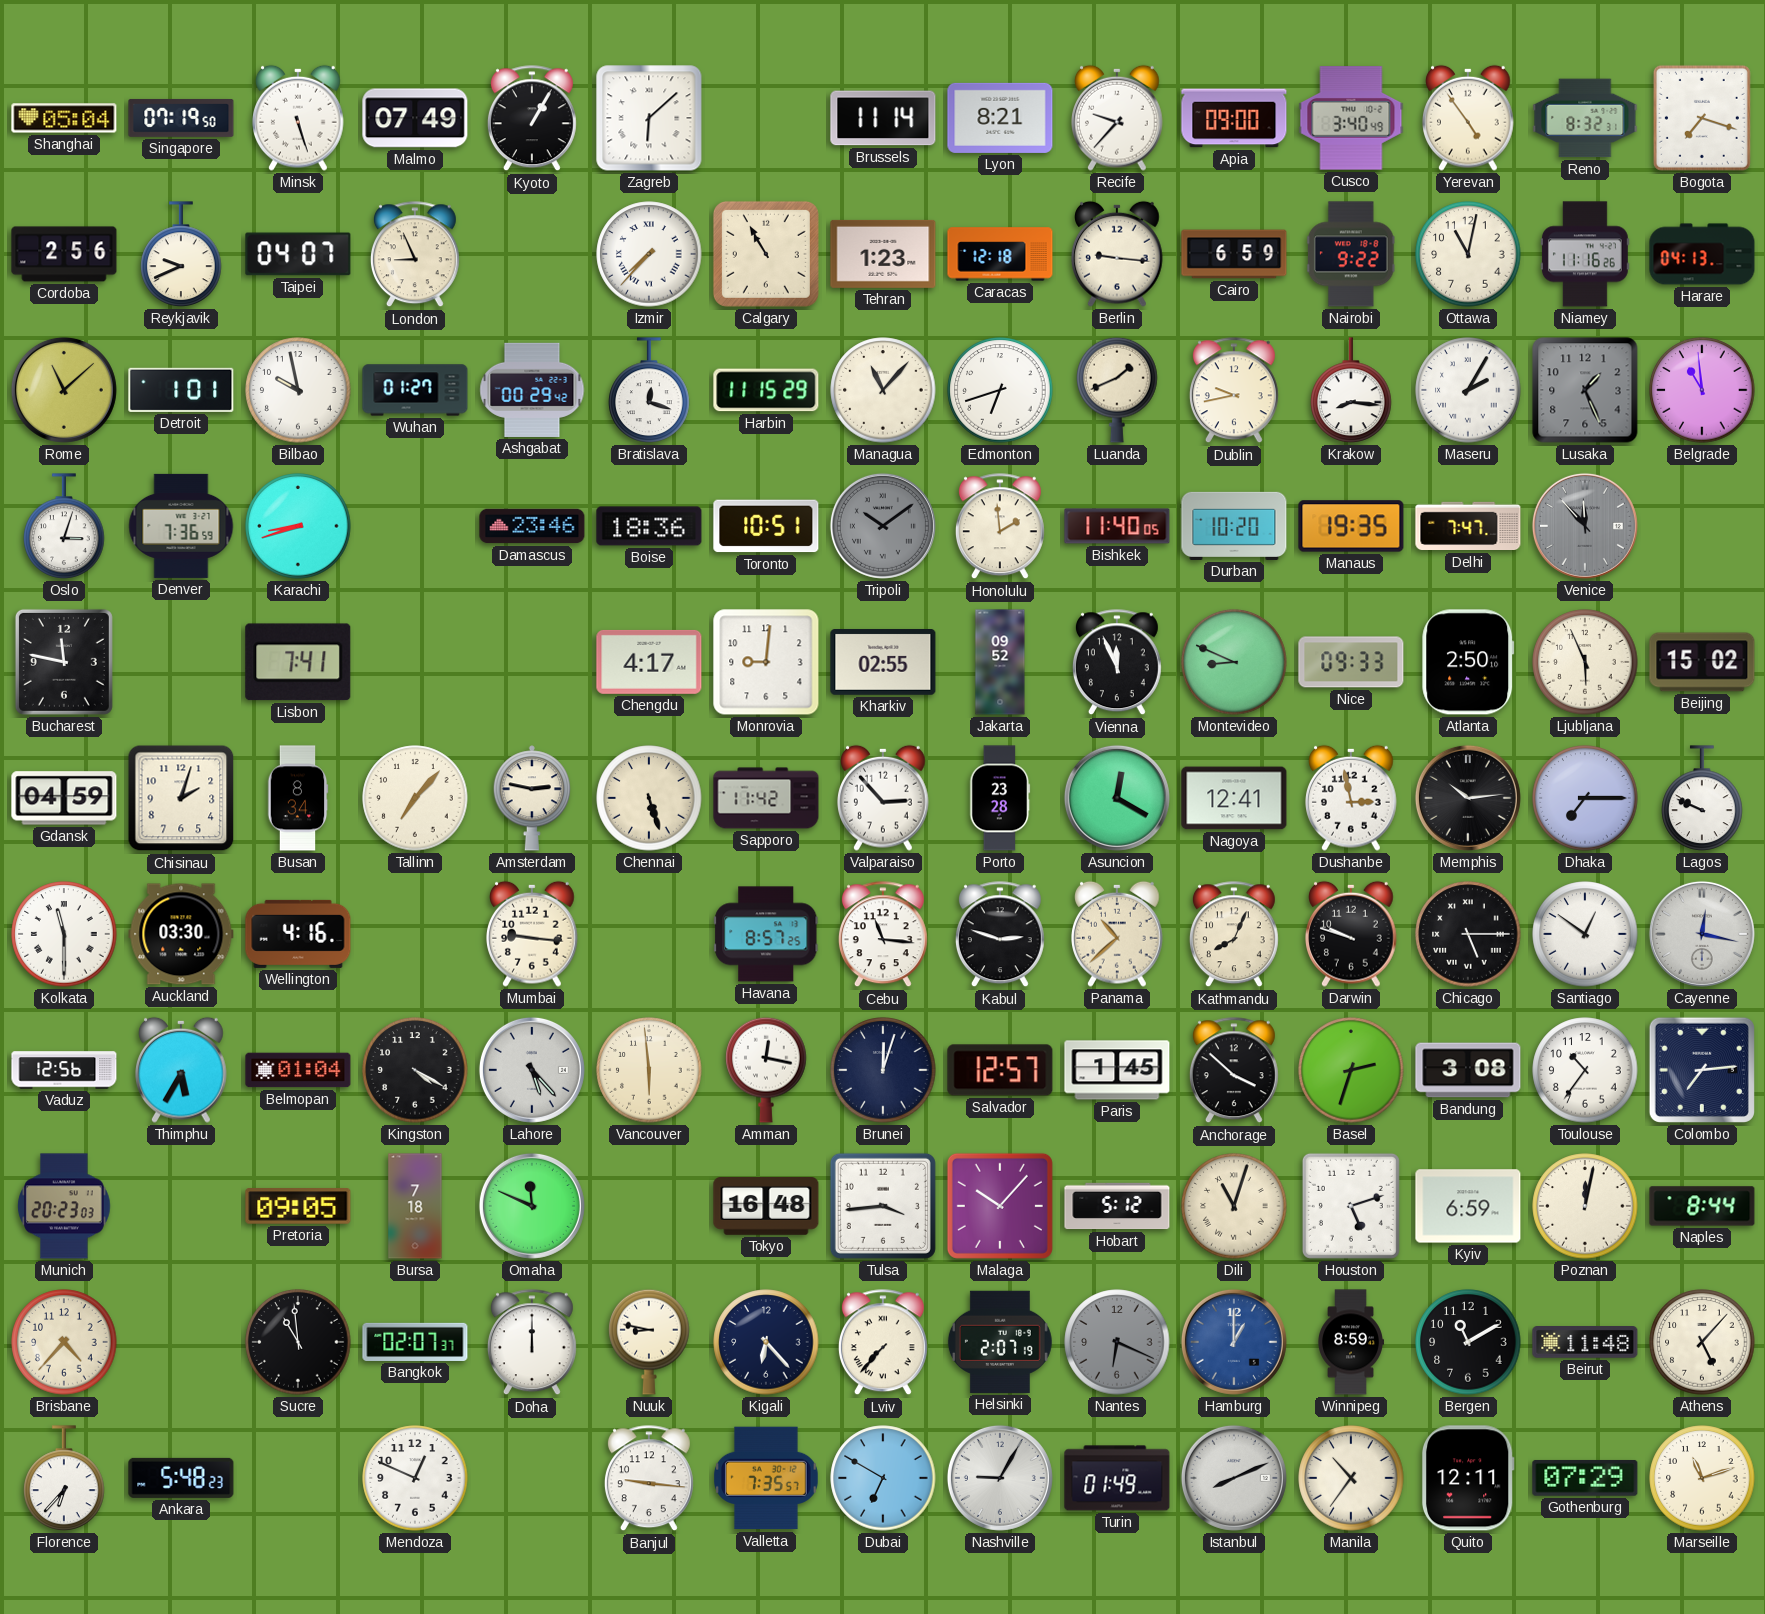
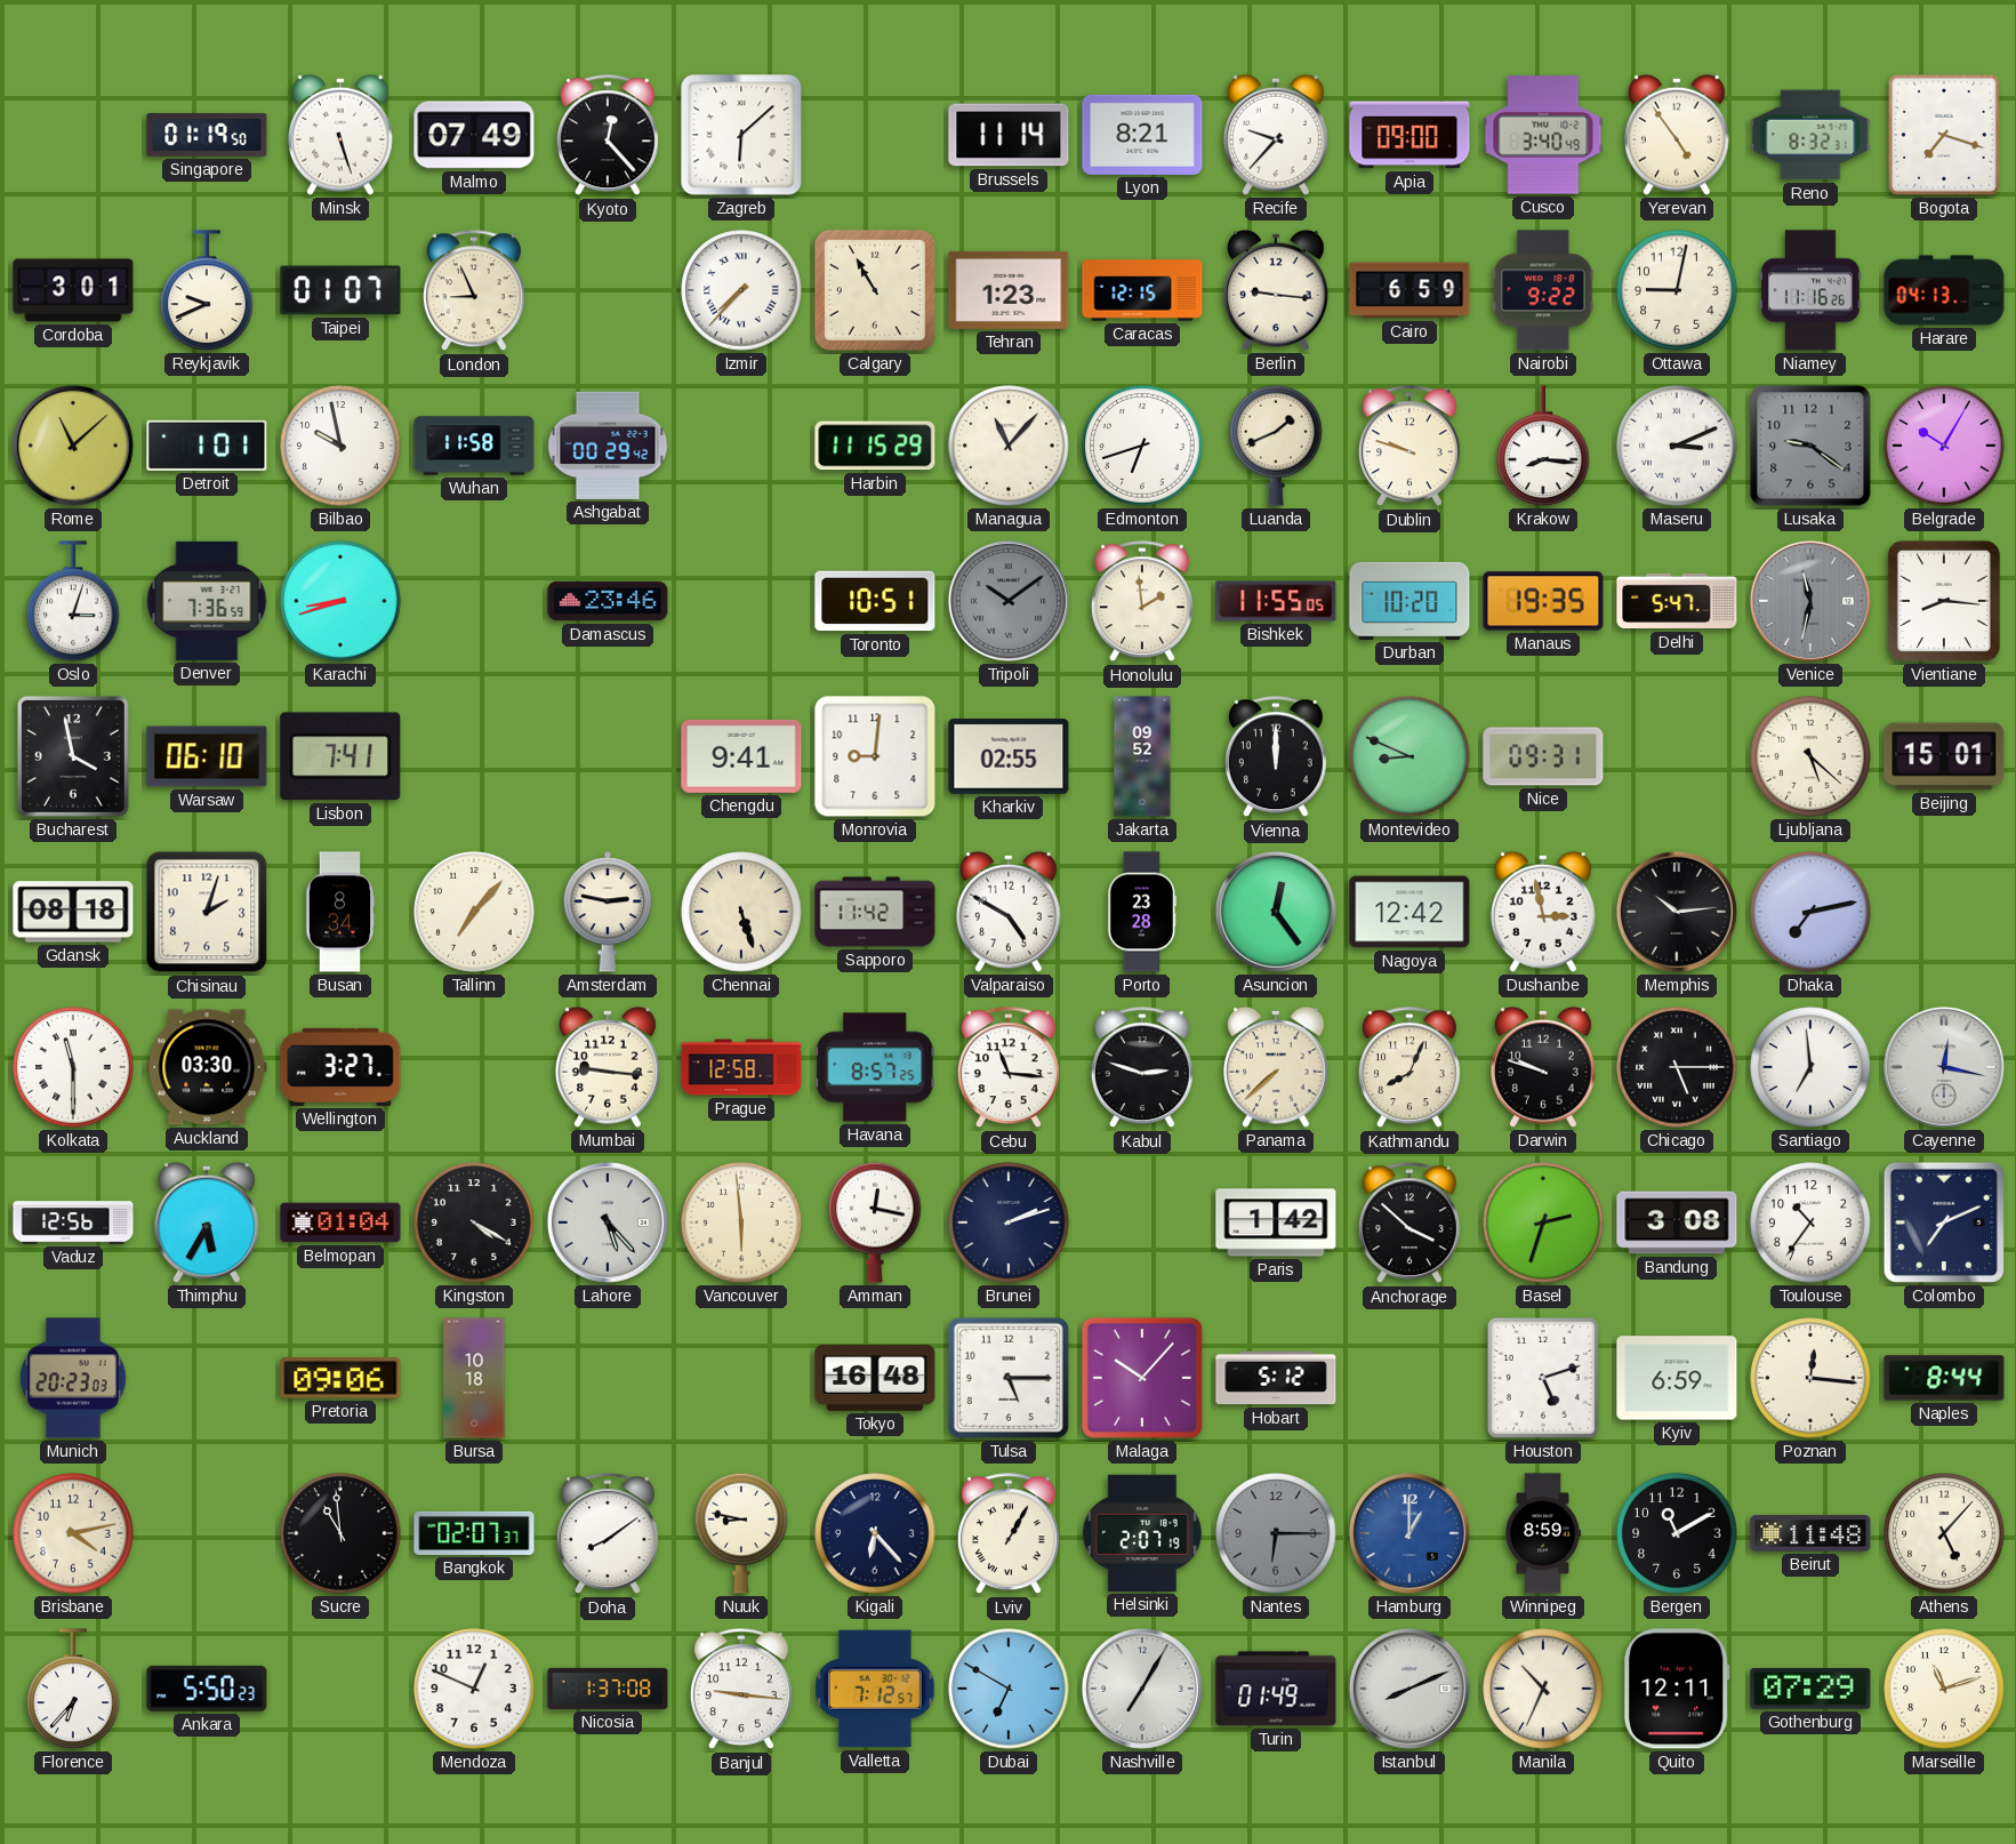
Shanghai: 05:04 -> none
Singapore: 07:19 -> 01:19
Kyoto: 1:05 -> 12:23
Cordoba: 2:56 -> 3:01
Taipei: 04:07 -> 01:07
Caracas: 12:18 -> 12:15
Ottawa: 11:02 -> 9:02
Wuhan: 01:27 -> 11:58
Bratislava: 12:18 -> none
Dublin: 9:43 -> 9:48
Maseru: 2:05 -> 3:11
Lusaka: 1:26 -> 9:21
Belgrade: 10:59 -> 10:05
Boise: 18:36 -> none
Bishkek: 11:40 -> 11:55
Delhi: 7:47 -> 5:47
Venice: 11:53 -> 11:32
Vientiane: none -> 8:16
Bucharest: 11:47 -> 3:58
Warsaw: none -> 06:10
Chengdu: 4:17 -> 9:41
Vienna: 11:56 -> 12:00
Nice: 09:33 -> 09:31
Atlanta: 2:50 -> none
Ljubljana: 5:56 -> 5:22
Beijing: 15:02 -> 15:01
Gdansk: 04:59 -> 08:18
Valparaiso: 2:53 -> 4:50
Asuncion: 12:20 -> 12:24
Nagoya: 12:41 -> 12:42
Dhaka: 7:15 -> 7:13
Lagos: 9:49 -> none
Wellington: 4:16 -> 3:27
Prague: none -> 12:58
Panama: 10:38 -> 7:38
Santiago: 12:51 -> 6:59
Brunei: 12:03 -> 2:12
Salvador: 12:57 -> none
Paris: 1:45 -> 1:42
Colombo: 7:14 -> 7:11
Pretoria: 09:05 -> 09:06
Bursa: 7:18 -> 10:18
Omaha: 11:49 -> none
Tulsa: 3:44 -> 5:15
Dili: 11:03 -> none
Poznan: 12:02 -> 12:16
Brisbane: 4:37 -> 4:13
Doha: 12:00 -> 8:09
Lviv: 7:37 -> 1:05
Nantes: 6:19 -> 6:15
Ankara: 5:48 -> 5:50
Nicosia: none -> 1:37
Valletta: 7:35 -> 7:12
Nashville: 9:05 -> 7:05
Manila: 10:36 -> 10:34
